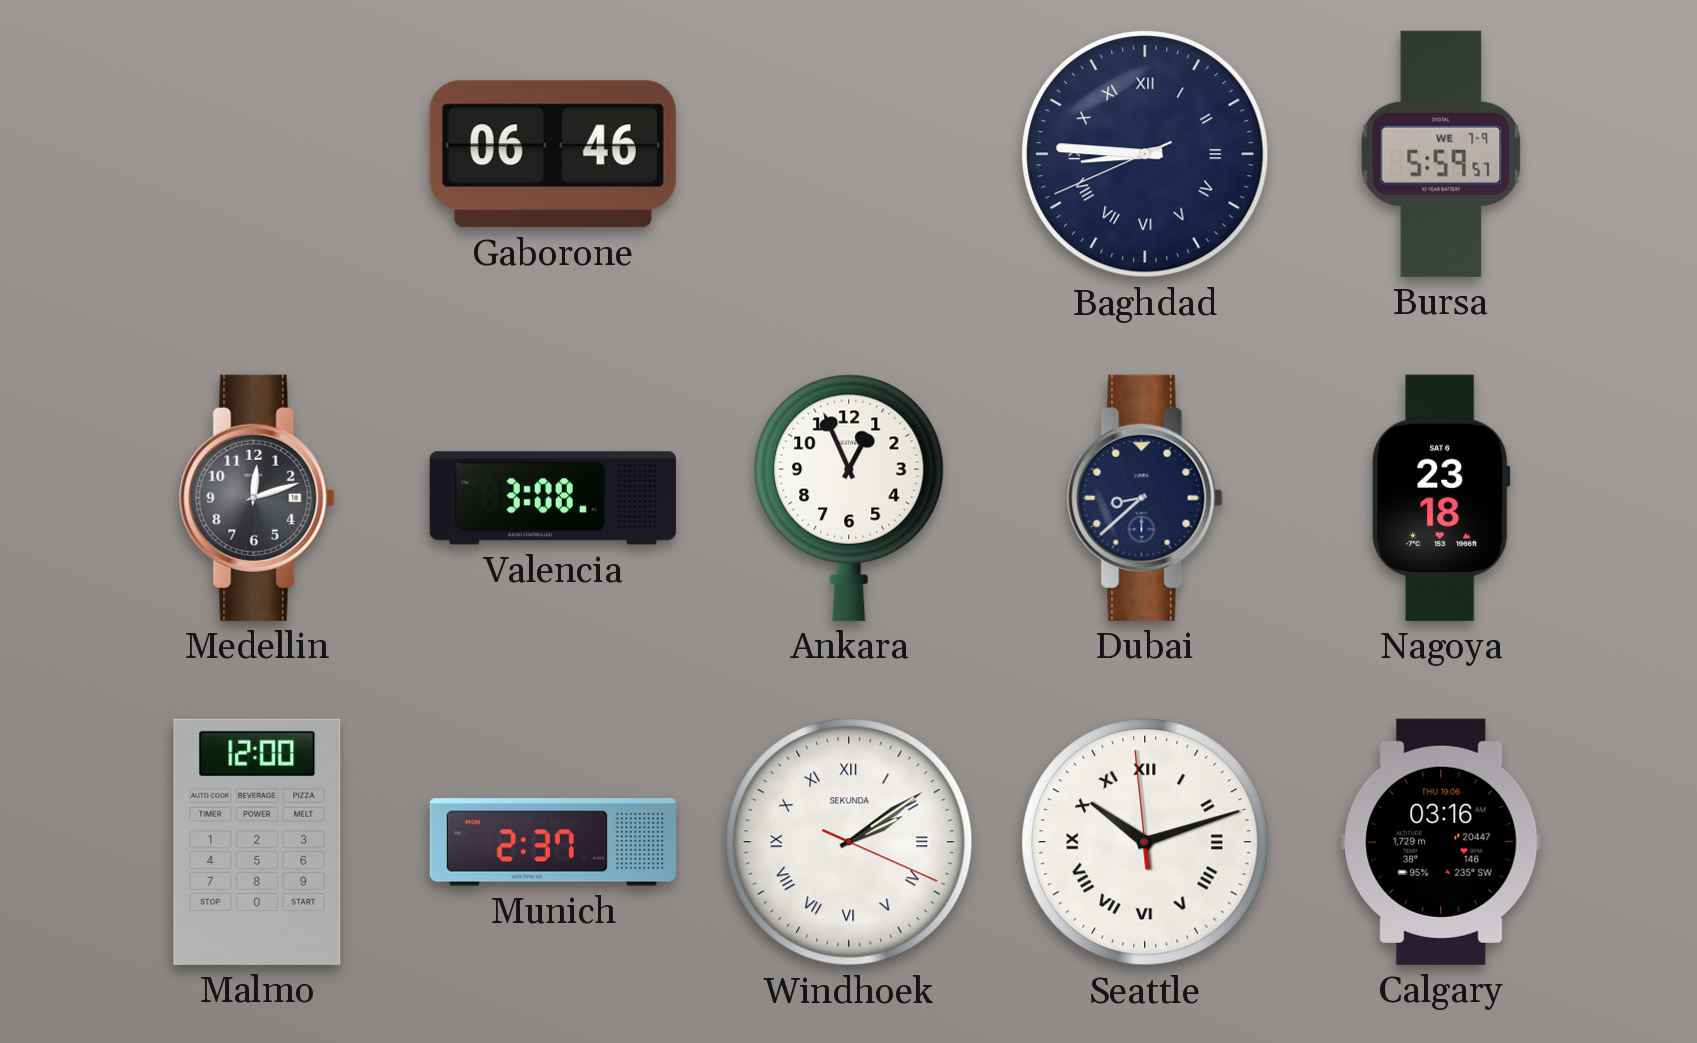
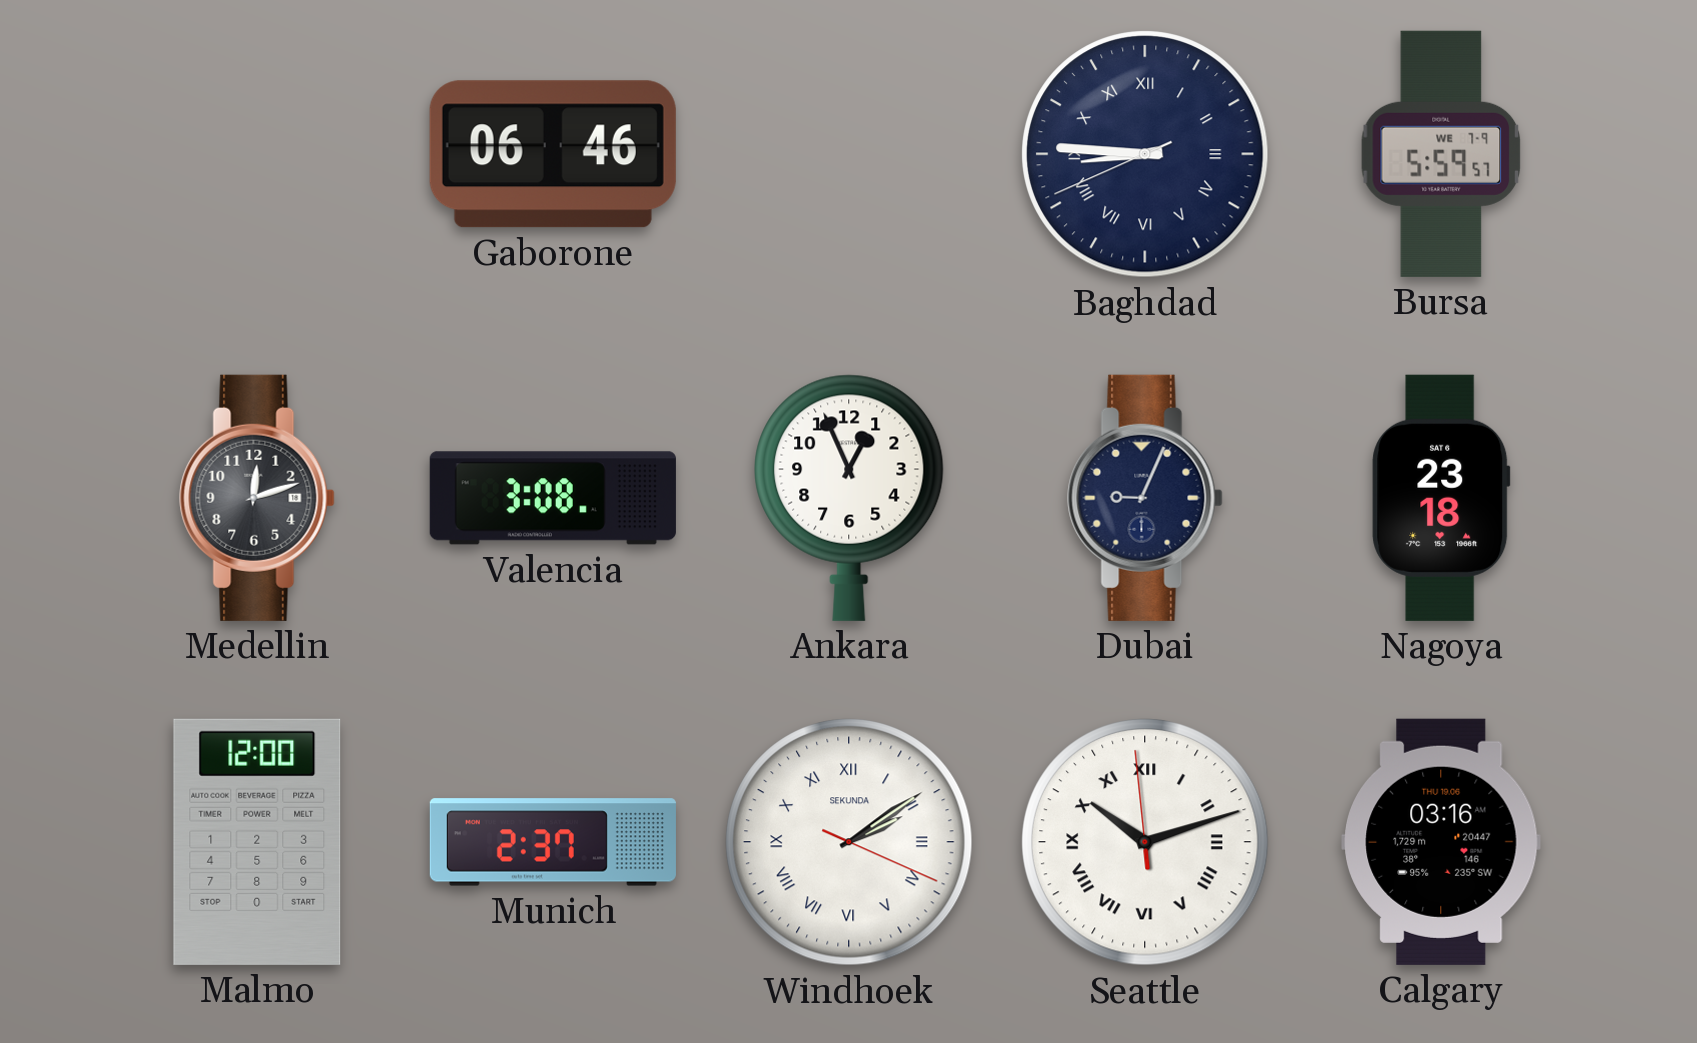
Dubai: 8:38 -> 9:04
